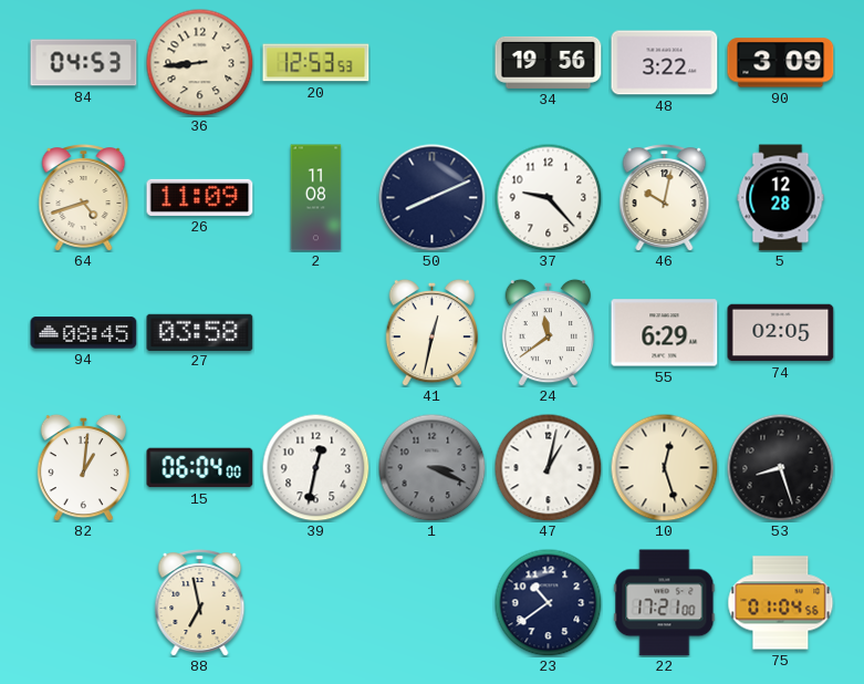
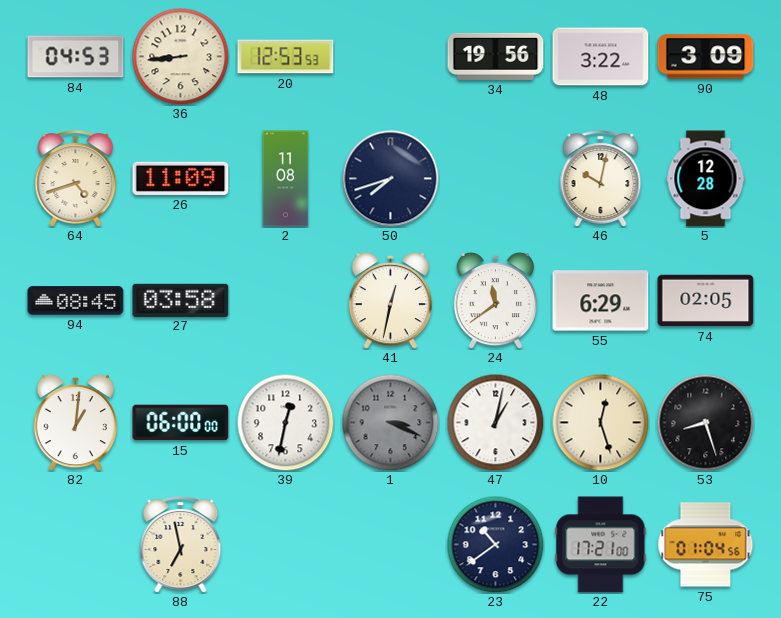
50: 8:11 -> 7:42
37: 9:23 -> none
15: 06:04 -> 06:00
